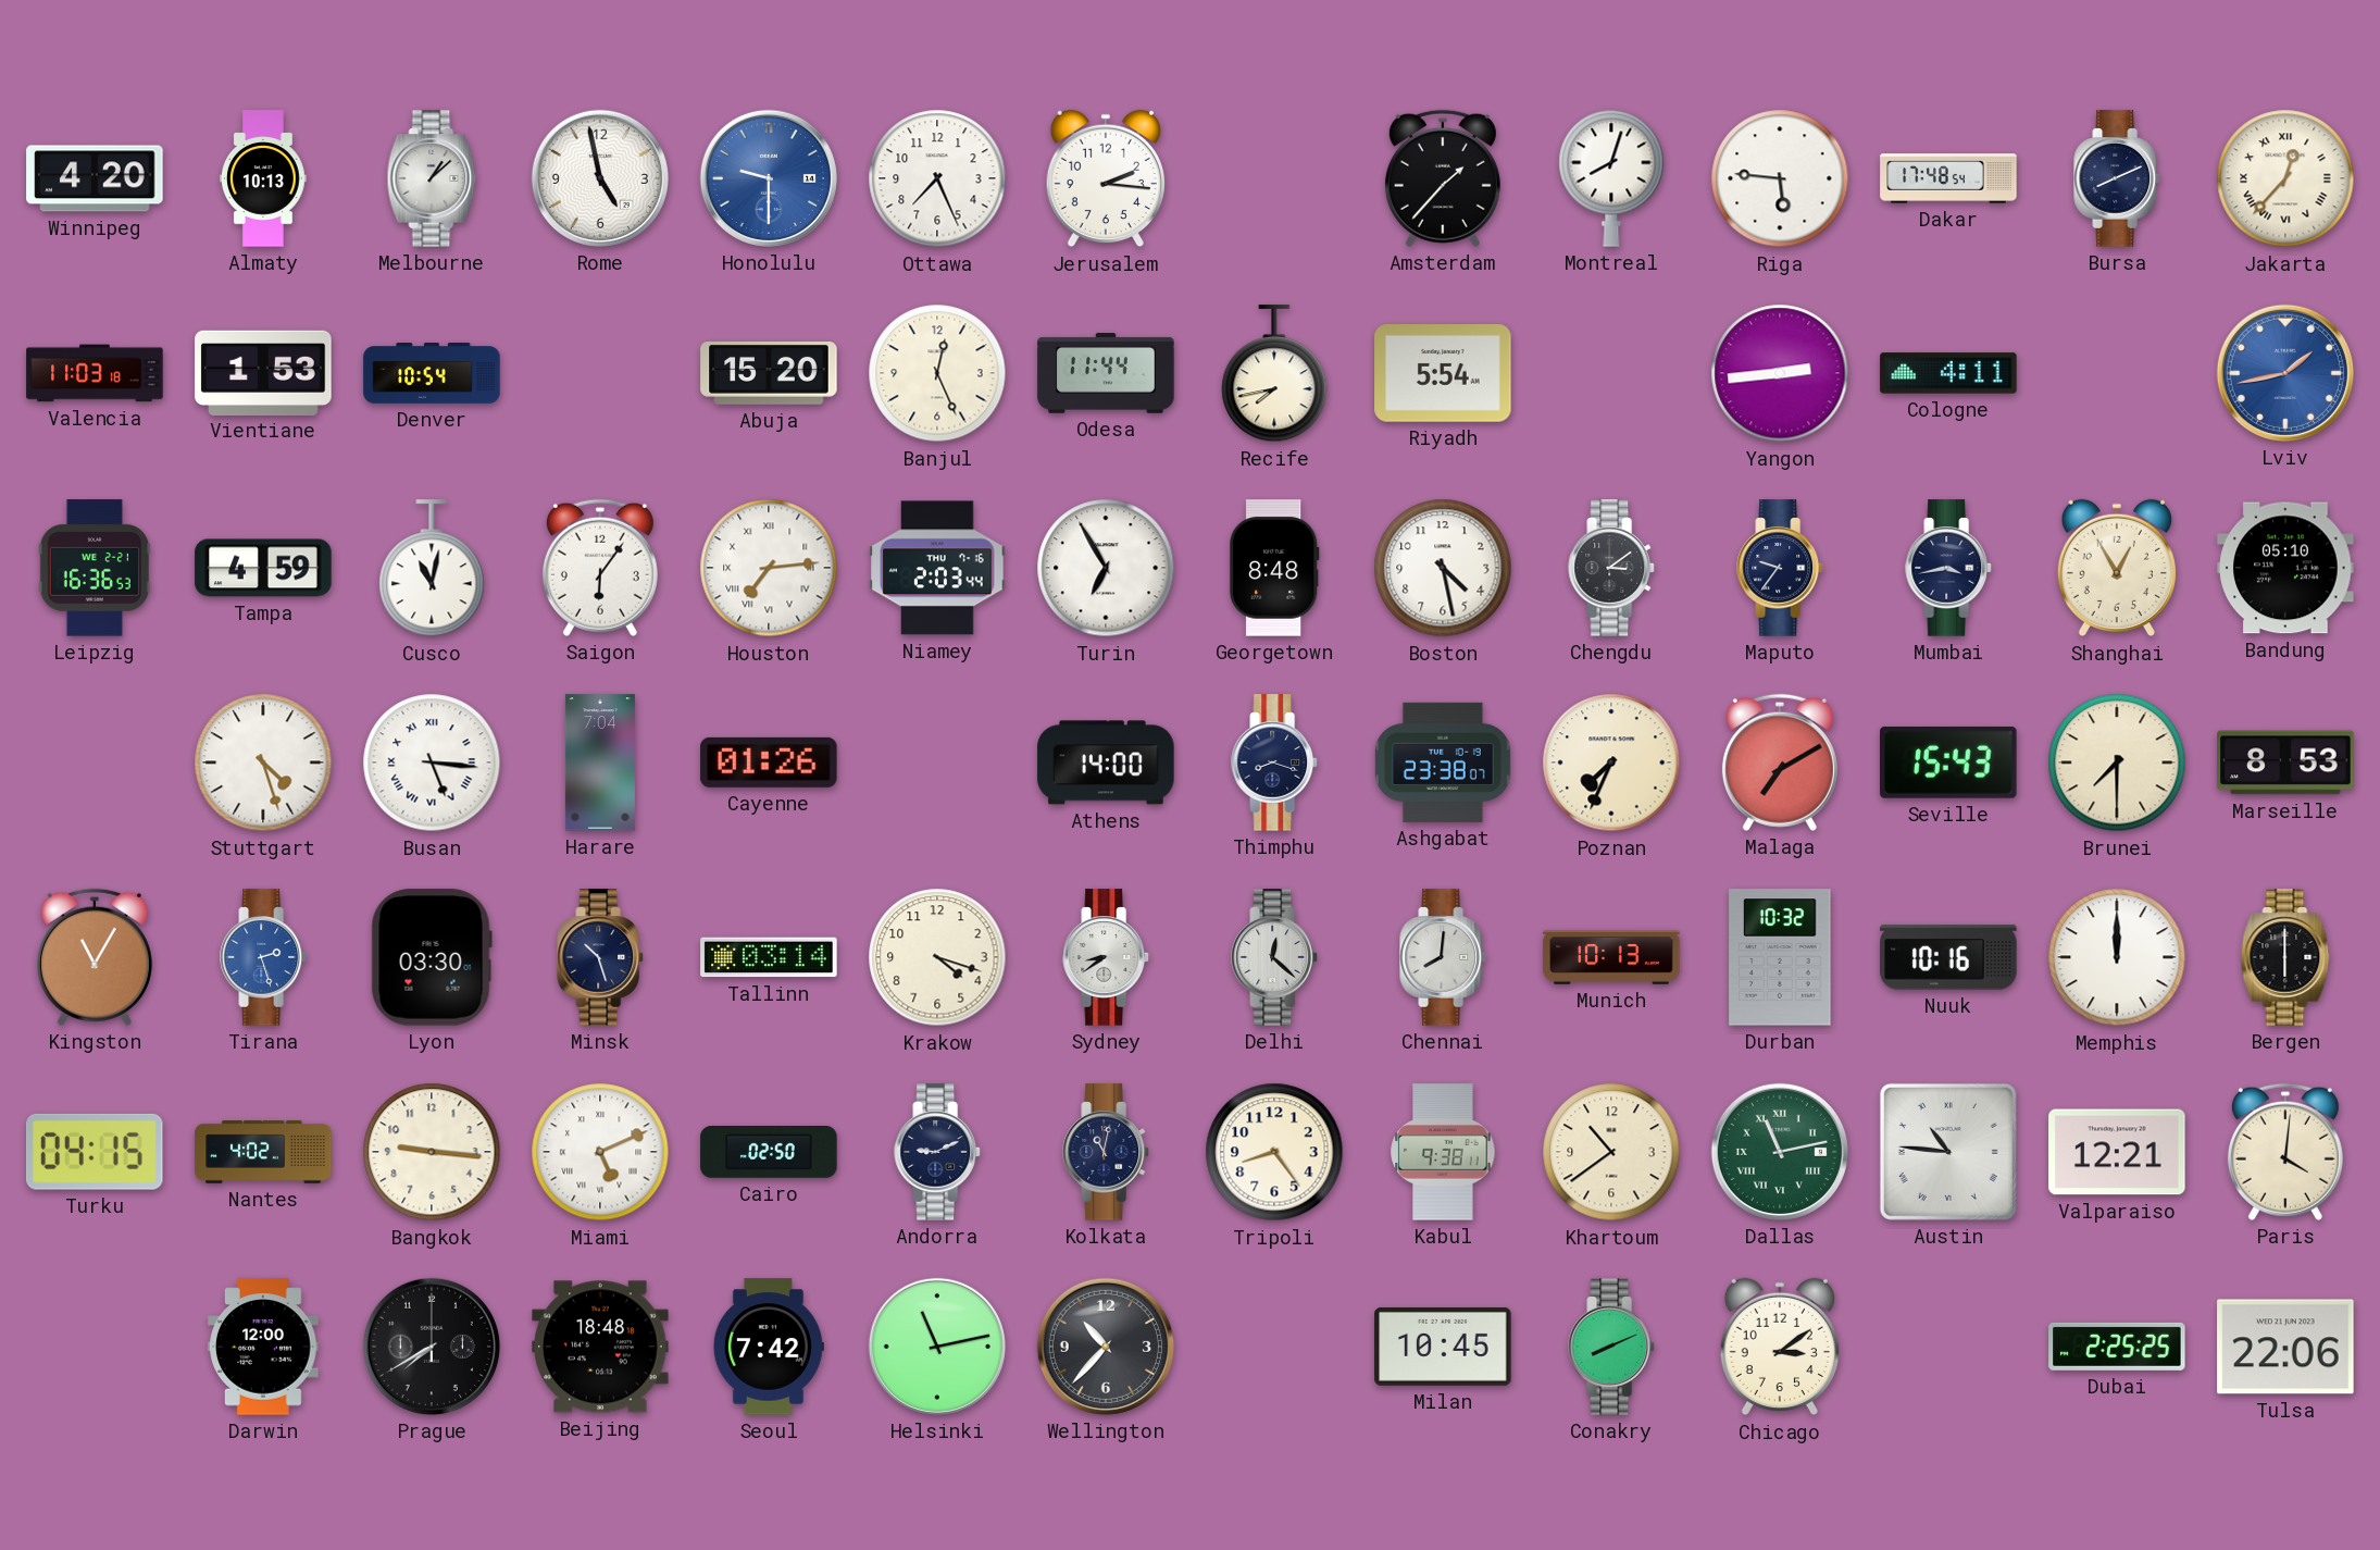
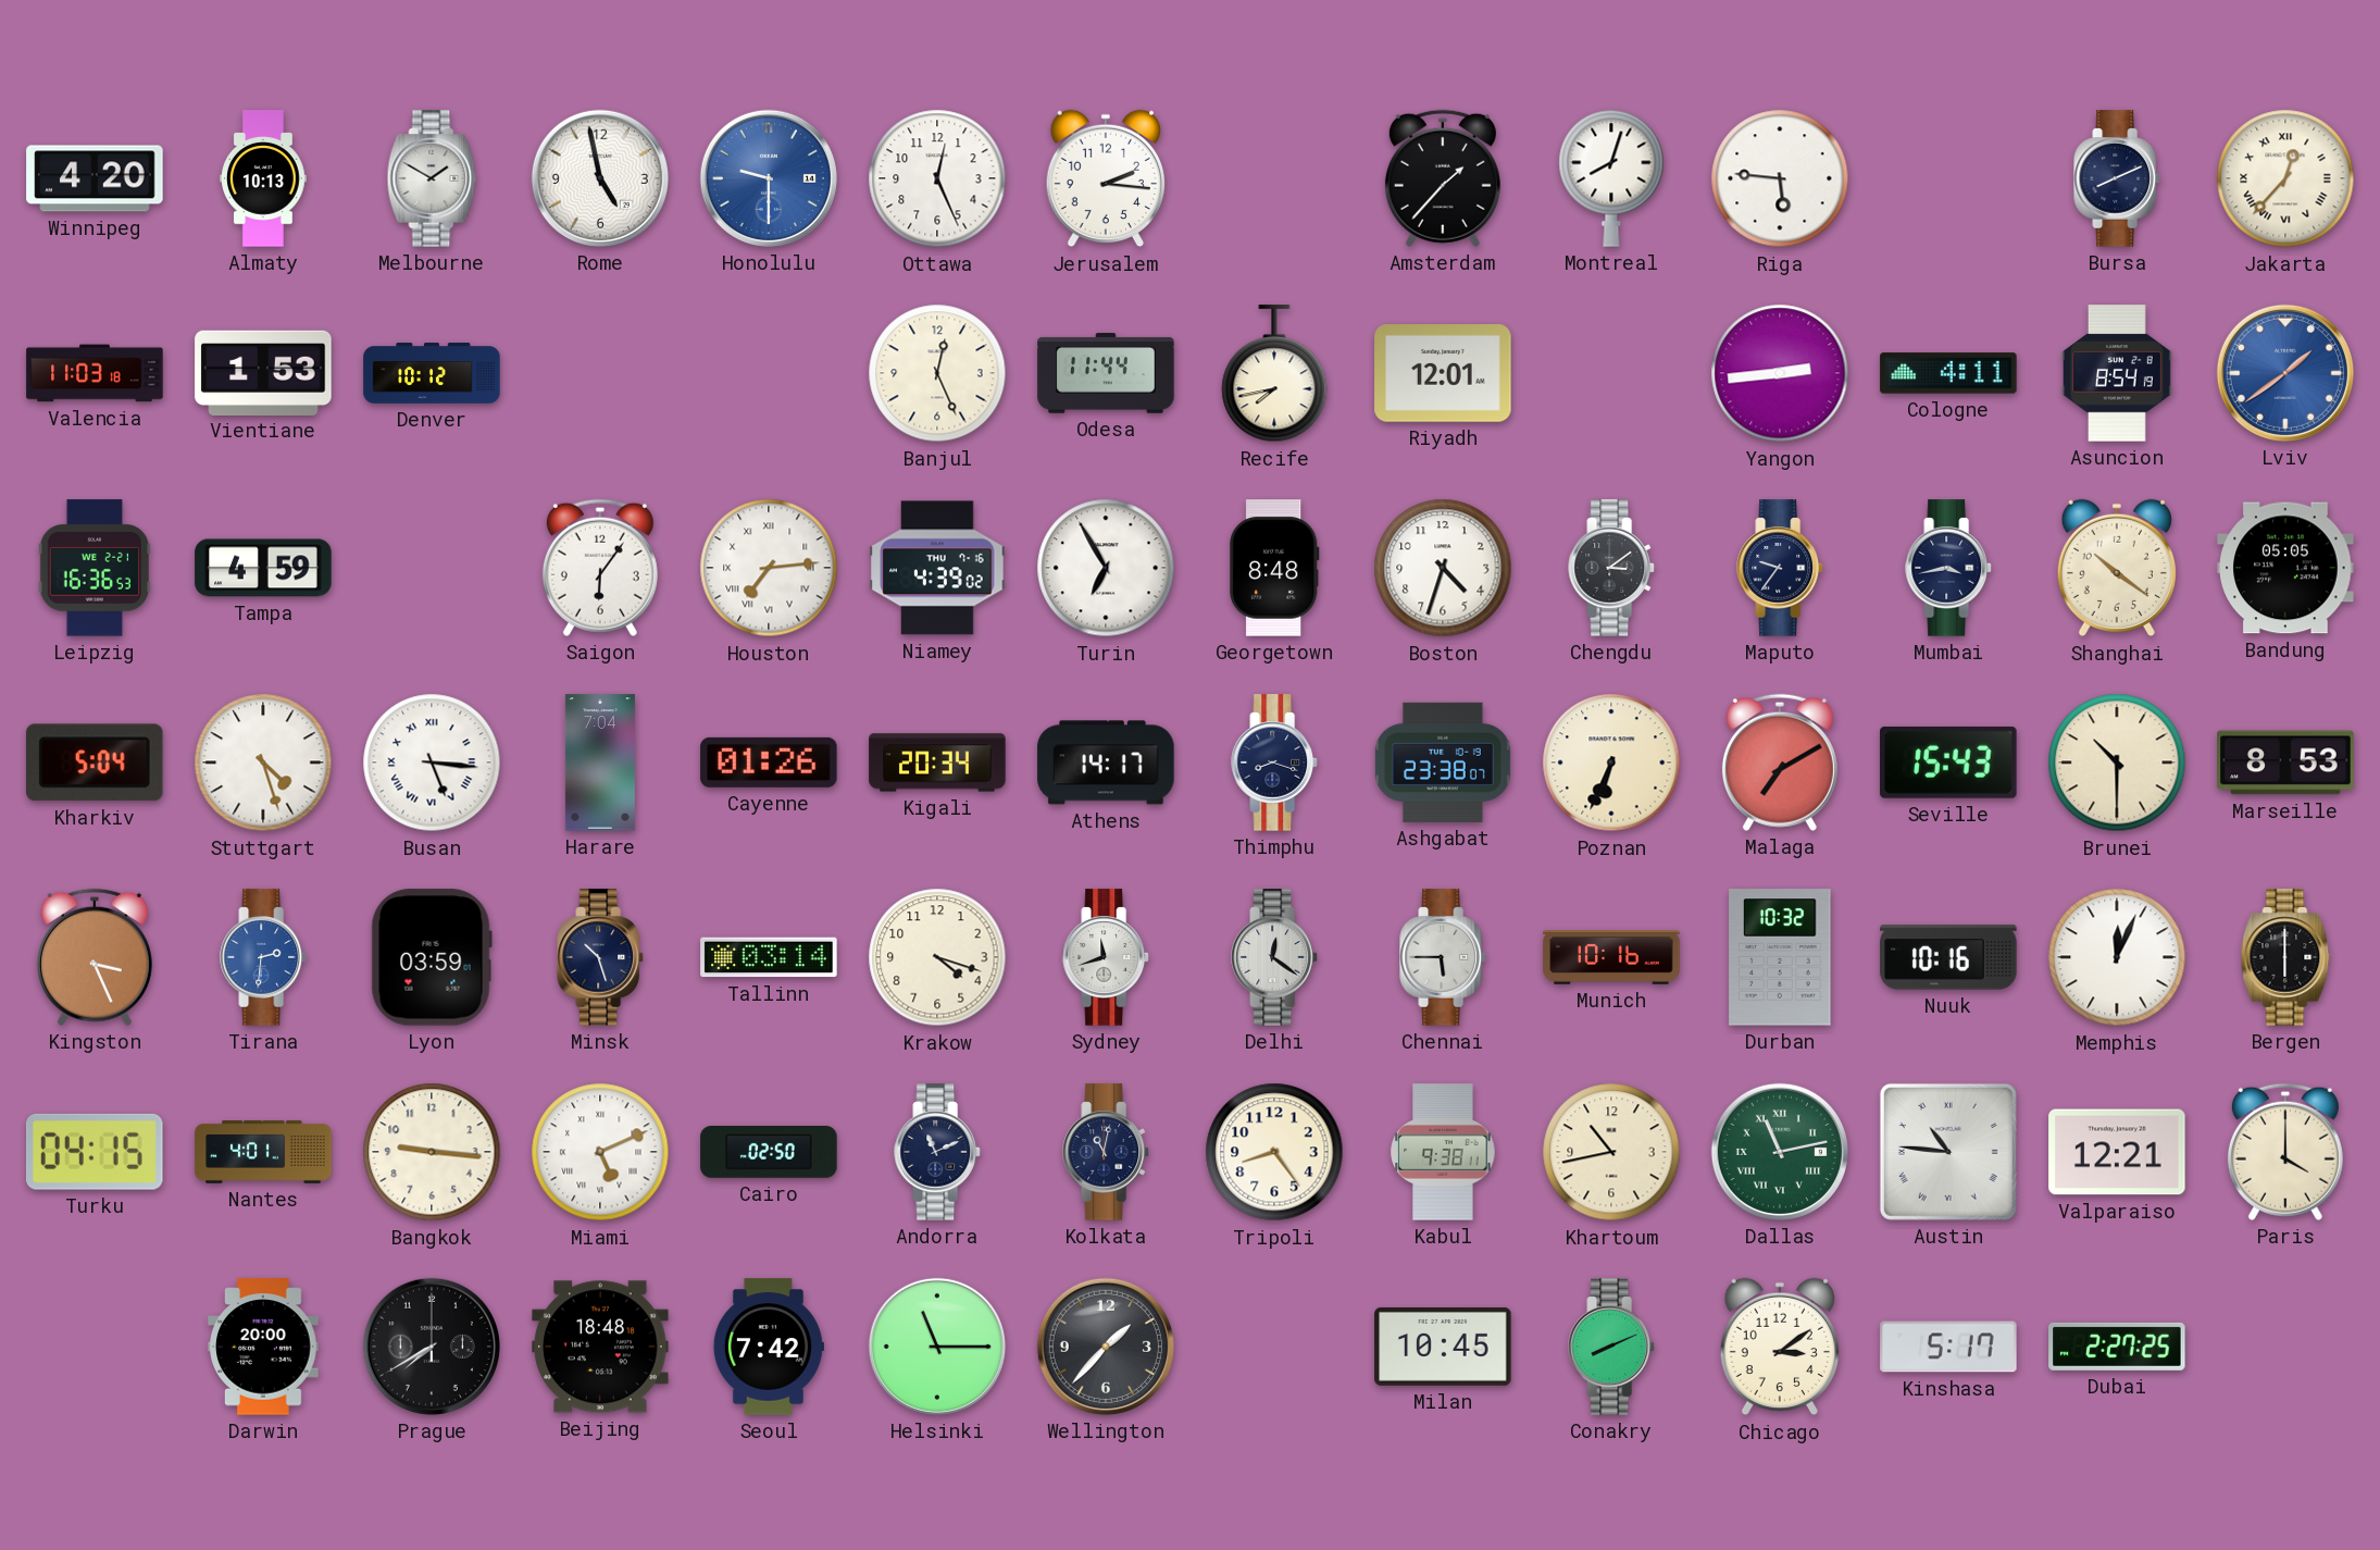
Melbourne: 1:08 -> 1:50
Ottawa: 7:26 -> 12:26
Dakar: 17:48 -> none
Denver: 10:54 -> 10:12
Abuja: 15:20 -> none
Riyadh: 5:54 -> 12:01
Asuncion: none -> 8:54
Lviv: 1:43 -> 1:39
Cusco: 11:02 -> none
Niamey: 2:03 -> 4:39
Boston: 4:28 -> 4:33
Shanghai: 12:55 -> 10:21
Bandung: 05:10 -> 05:05
Kharkiv: none -> 5:04
Kigali: none -> 20:34
Athens: 14:00 -> 14:17
Poznan: 7:34 -> 6:34
Brunei: 7:30 -> 10:30
Kingston: 11:05 -> 3:26
Tirana: 2:27 -> 2:31
Lyon: 03:30 -> 03:59
Sydney: 8:39 -> 11:42
Delhi: 12:22 -> 12:21
Chennai: 8:01 -> 5:45
Munich: 10:13 -> 10:16
Memphis: 12:00 -> 12:04
Nantes: 4:02 -> 4:01
Andorra: 9:11 -> 11:11
Khartoum: 10:39 -> 10:43
Paris: 4:01 -> 4:00
Darwin: 12:00 -> 20:00
Helsinki: 11:13 -> 11:15
Wellington: 10:37 -> 1:37
Kinshasa: none -> 5:17
Dubai: 2:25 -> 2:27
Tulsa: 22:06 -> none
